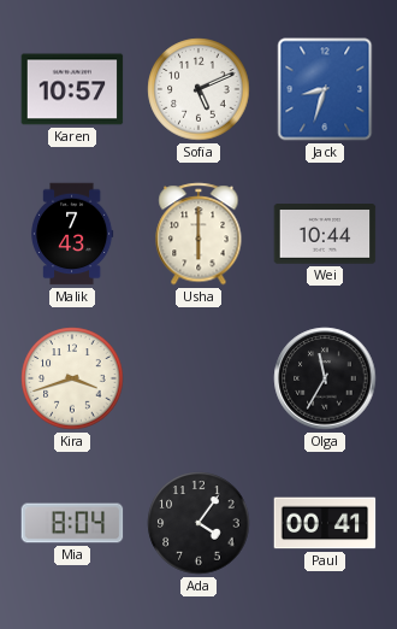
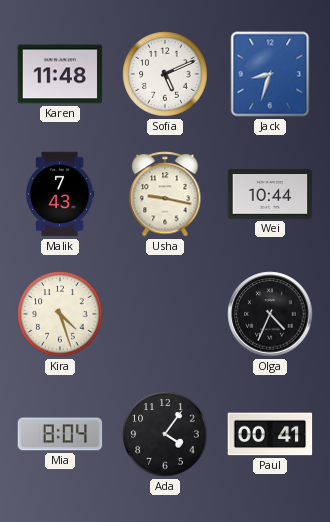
Karen: 10:57 -> 11:48
Usha: 6:00 -> 9:17
Kira: 3:42 -> 4:27
Olga: 11:35 -> 4:34
